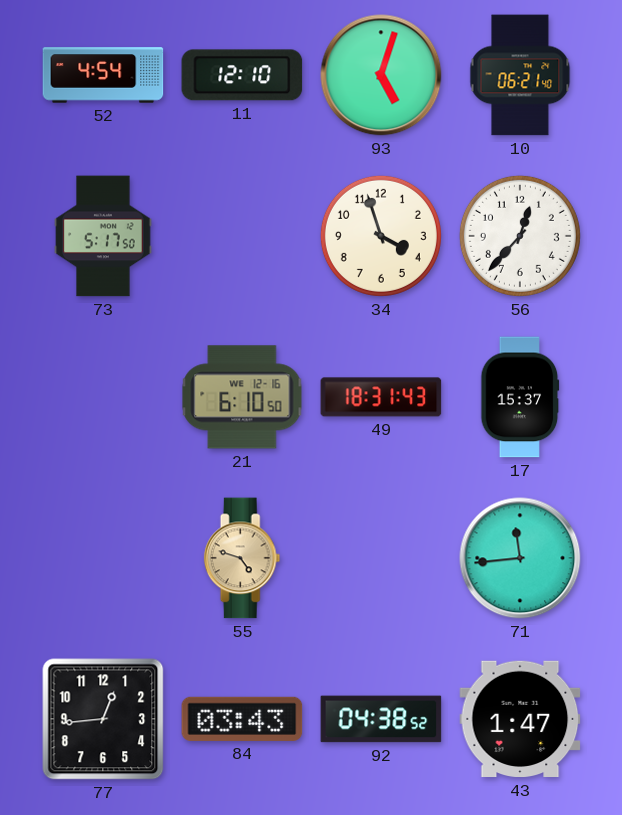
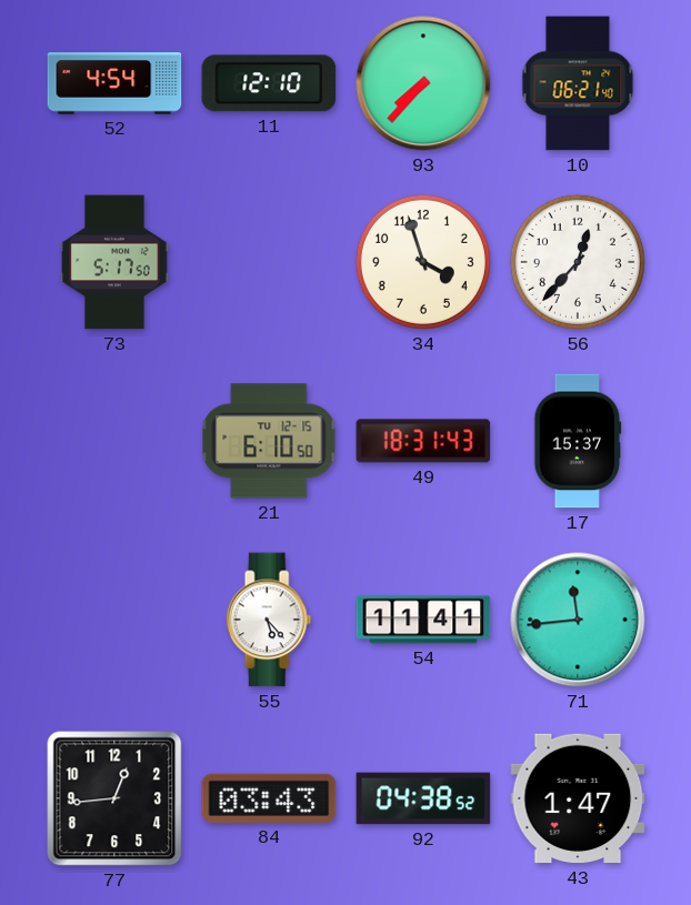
93: 5:03 -> 7:37
21 date: WE 12-16 -> TU 12-15
55: 4:48 -> 5:23
55 dial: champagne -> white
54: none -> 11:41
